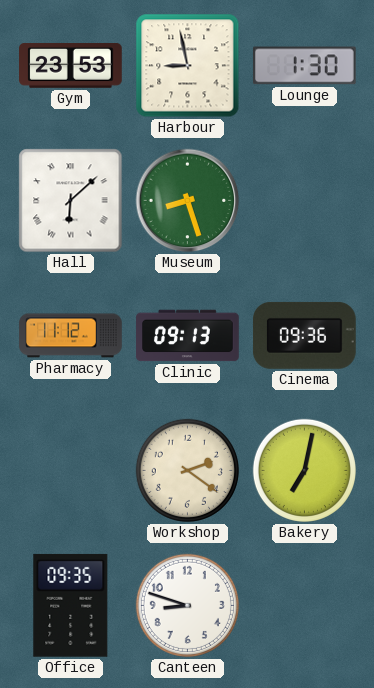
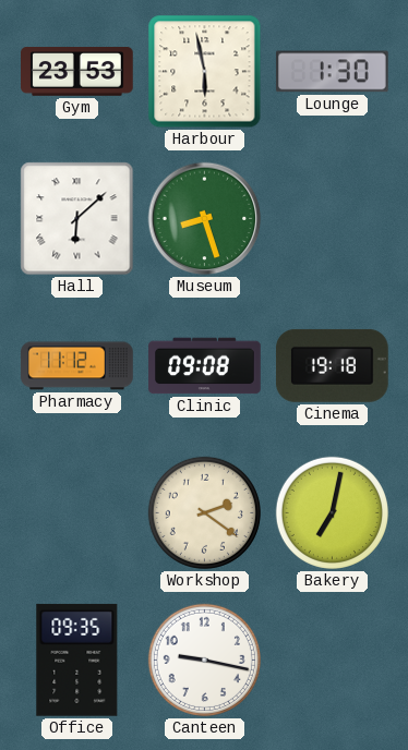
Harbour: 8:58 -> 5:58
Clinic: 09:13 -> 09:08
Cinema: 09:36 -> 19:18
Canteen: 8:48 -> 9:17
